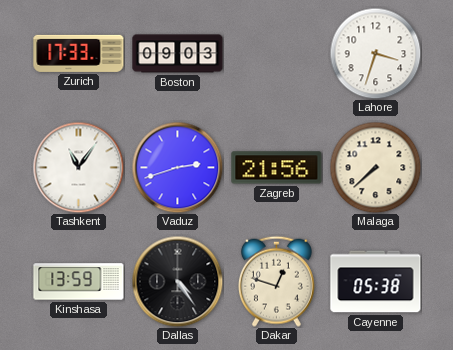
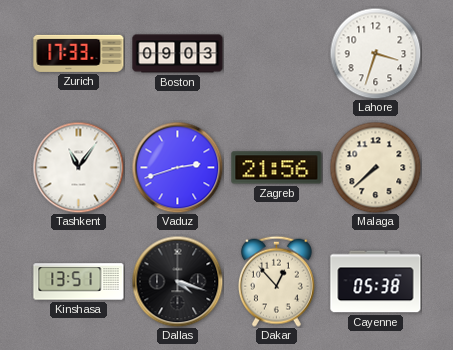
Kinshasa: 13:59 -> 13:51
Dallas: 4:24 -> 4:18
Dakar: 12:48 -> 12:53
